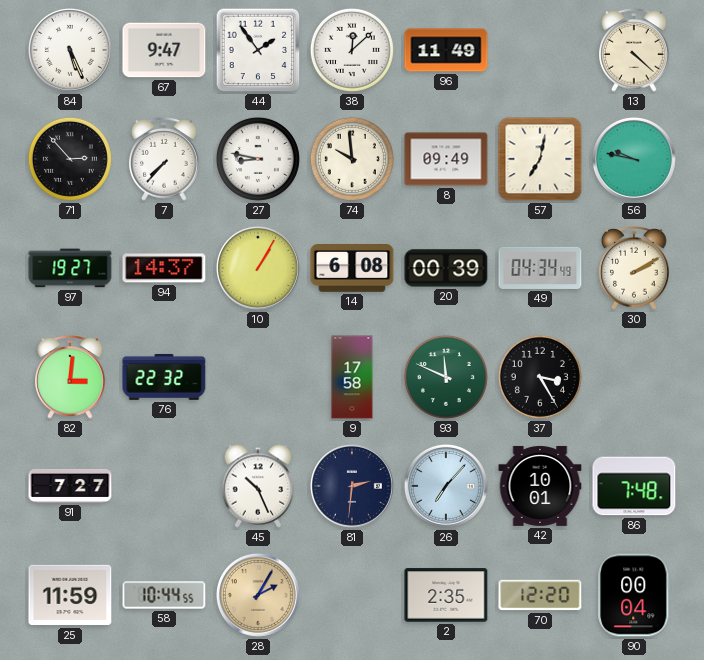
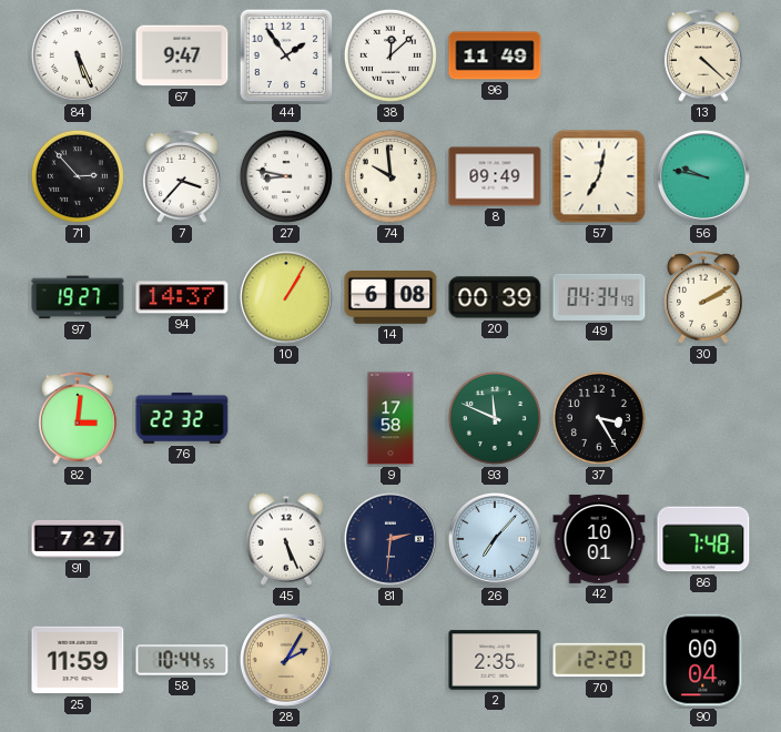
7: 7:37 -> 3:37
45: 10:26 -> 5:26
